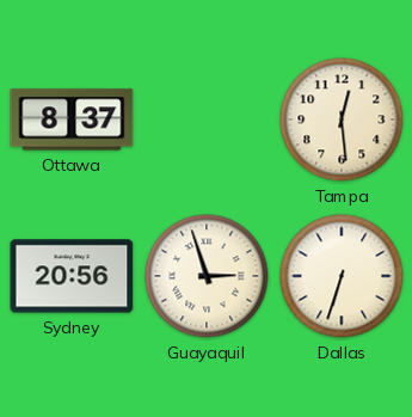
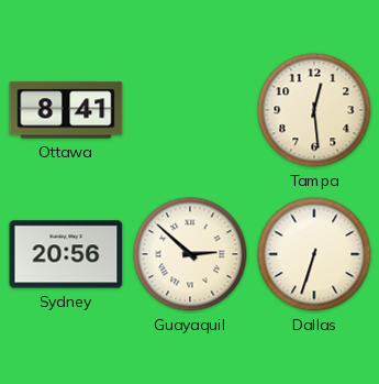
Ottawa: 8:37 -> 8:41
Guayaquil: 2:57 -> 2:52
